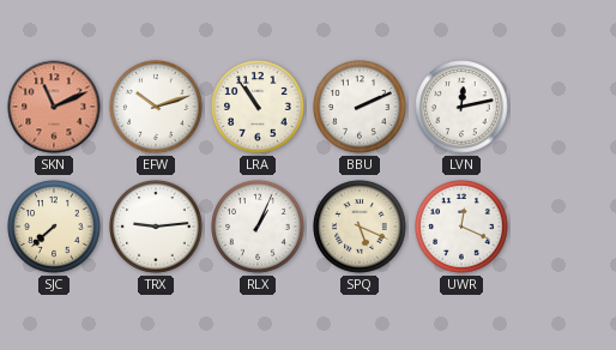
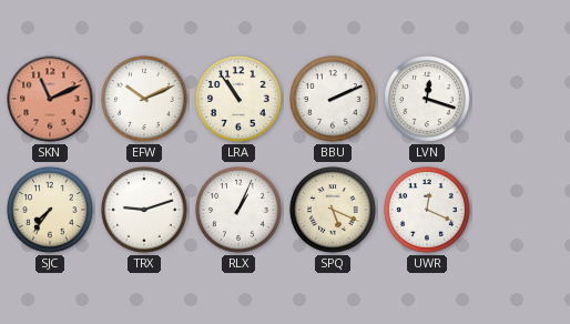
EFW: 10:12 -> 10:11
LVN: 12:13 -> 12:18
SJC: 7:38 -> 7:36
TRX: 9:14 -> 9:12
